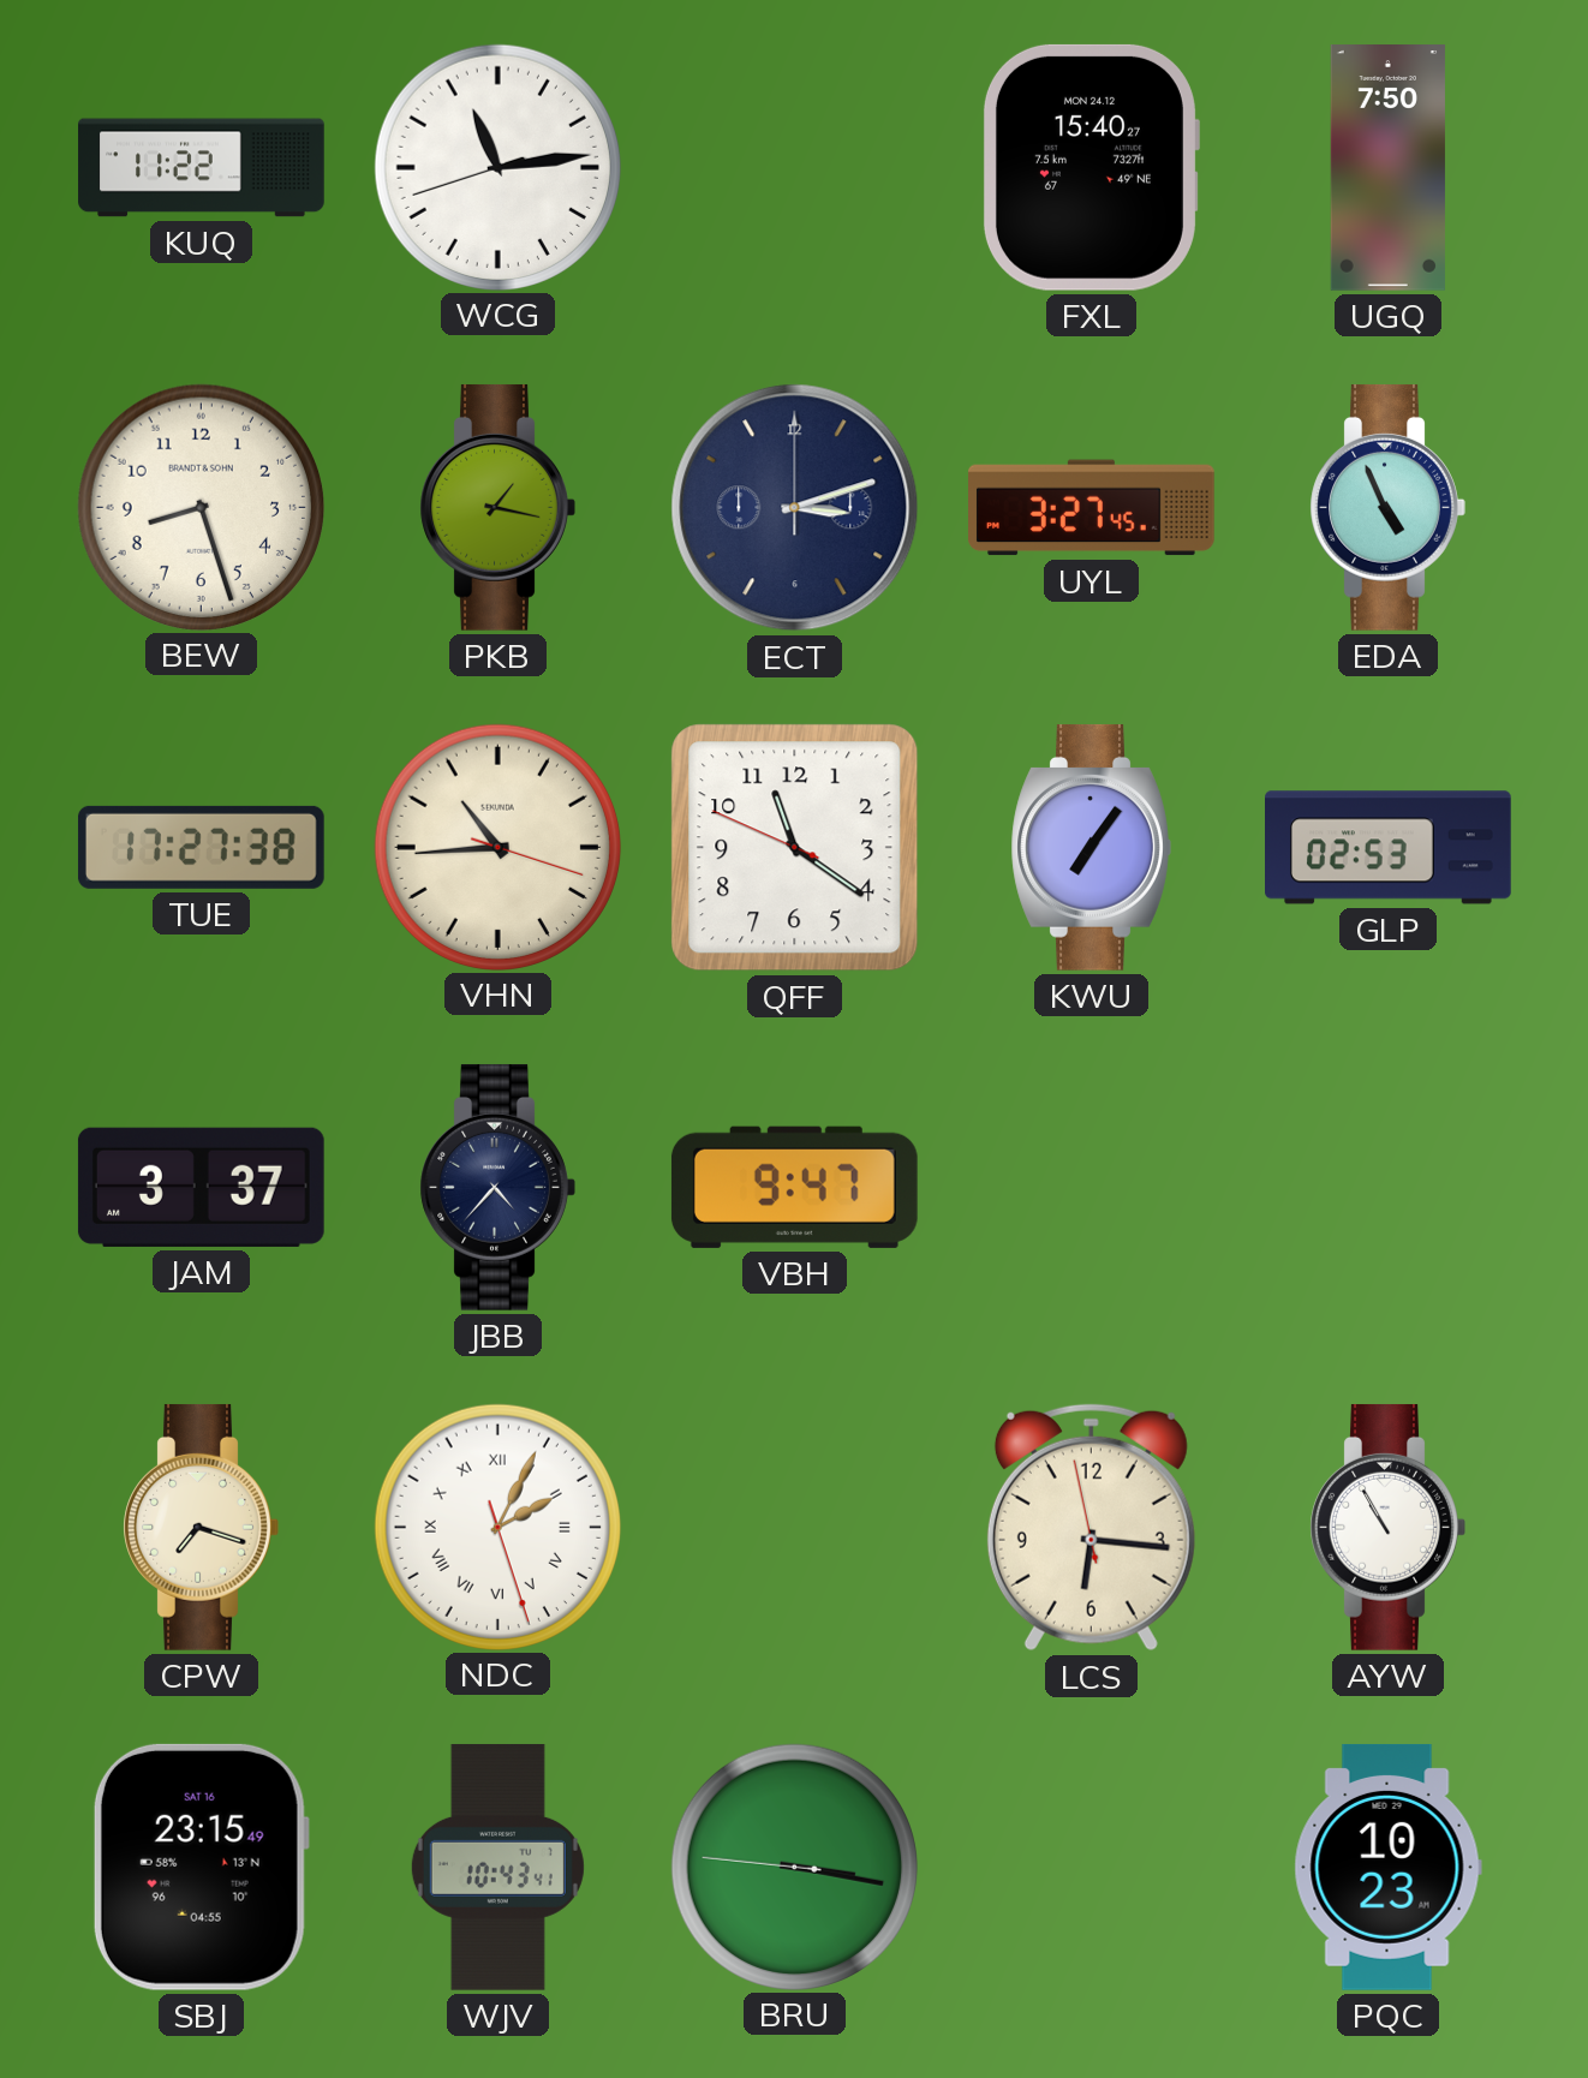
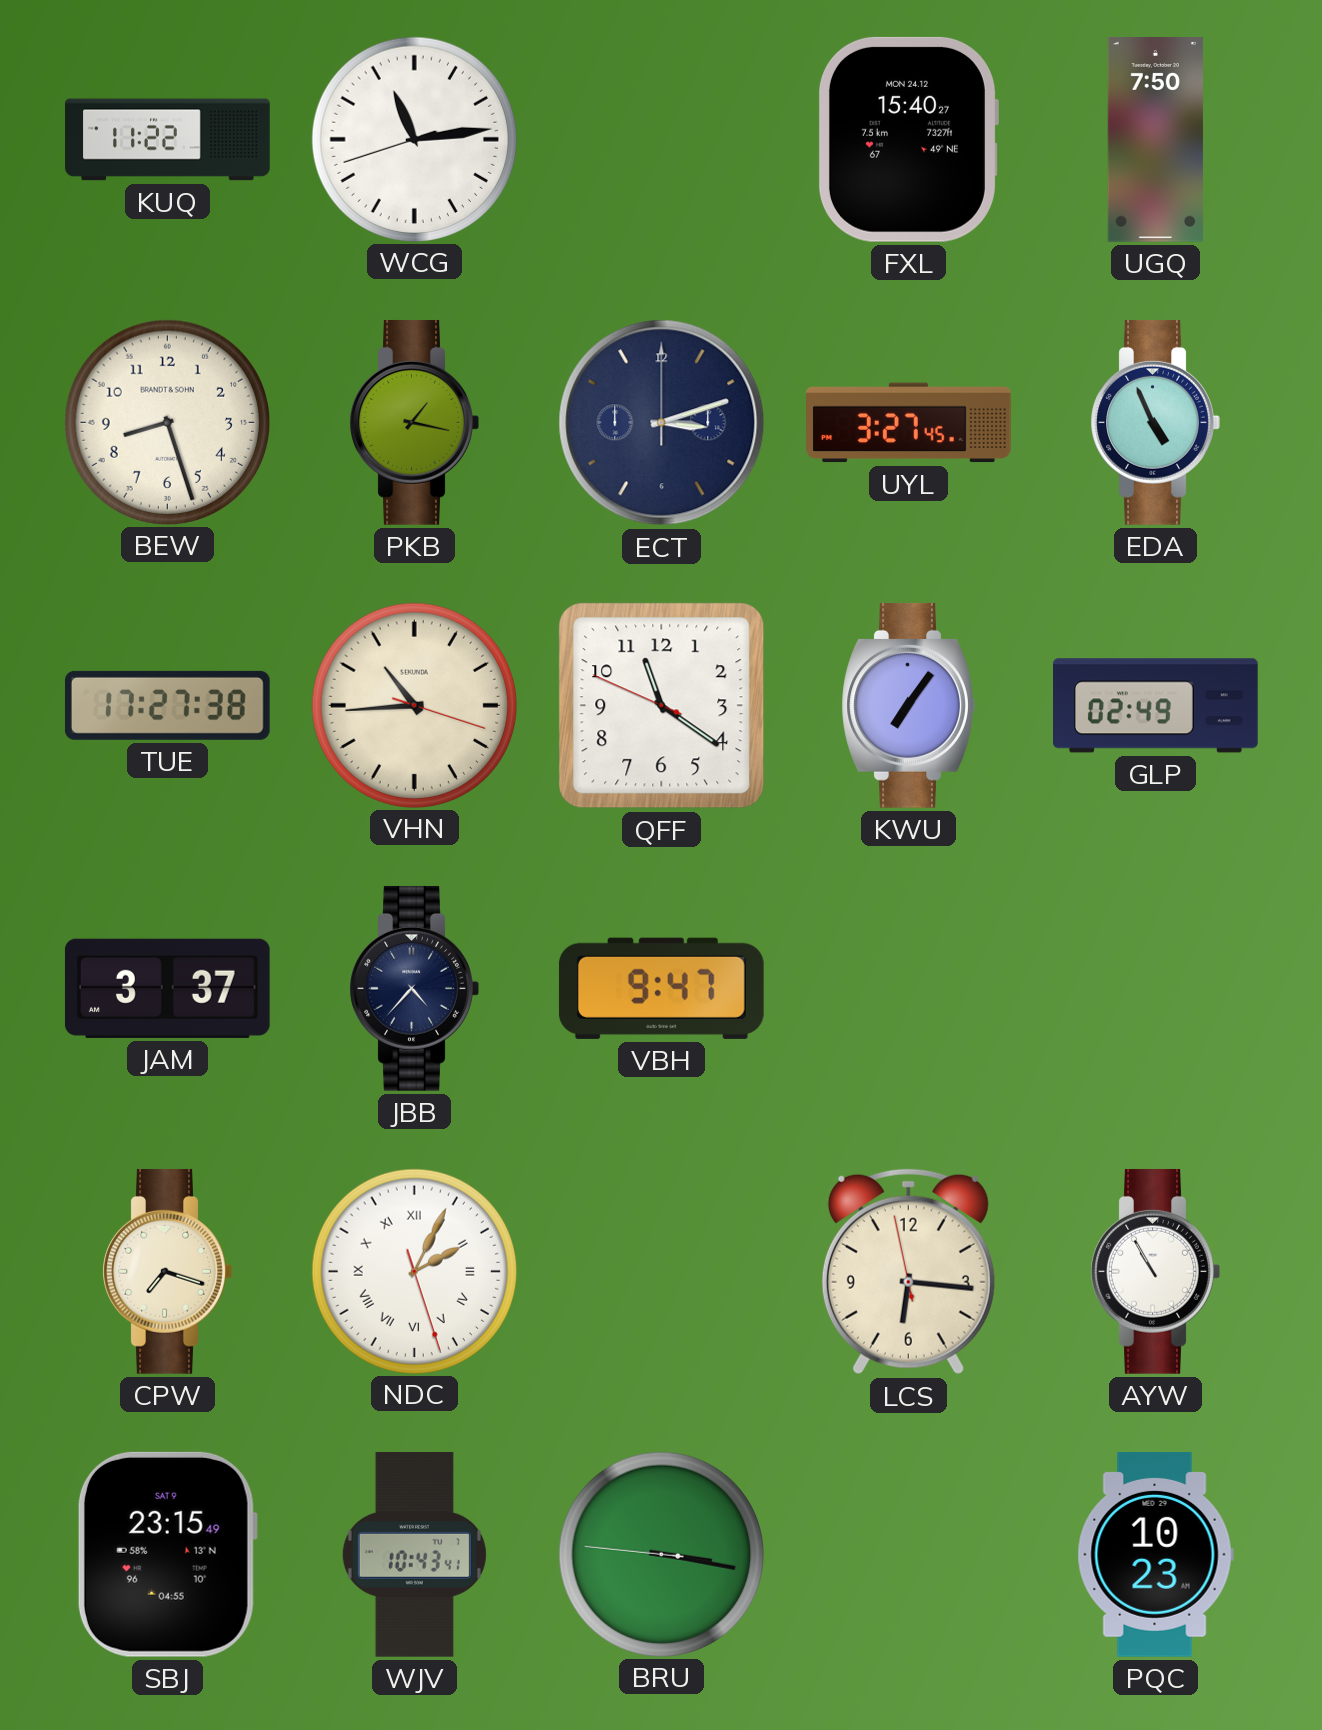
GLP: 02:53 -> 02:49
SBJ date: SAT 16 -> SAT 9
